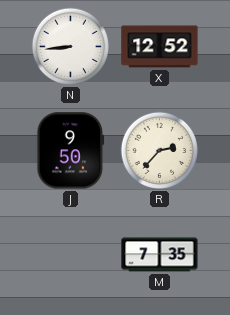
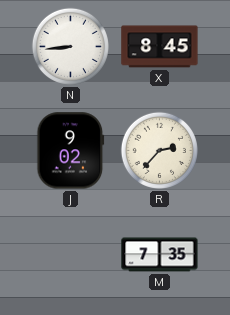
X: 12:52 -> 8:45
J: 9:50 -> 9:02
